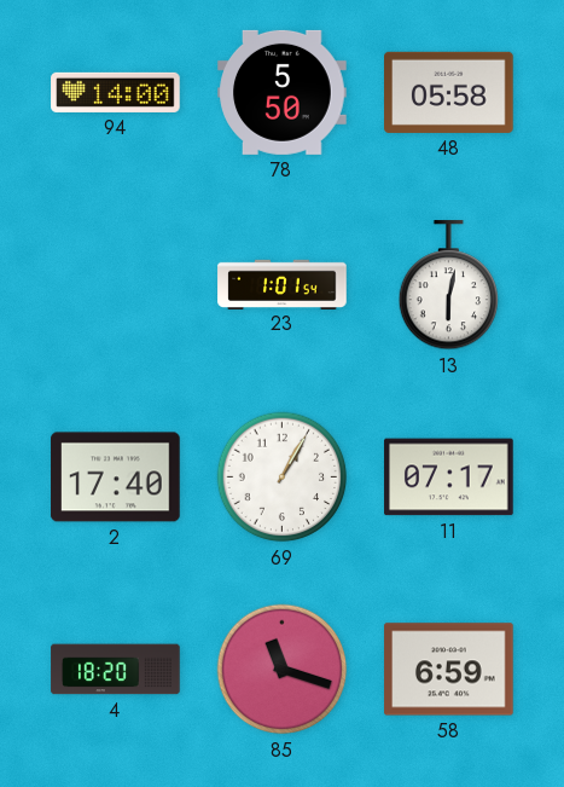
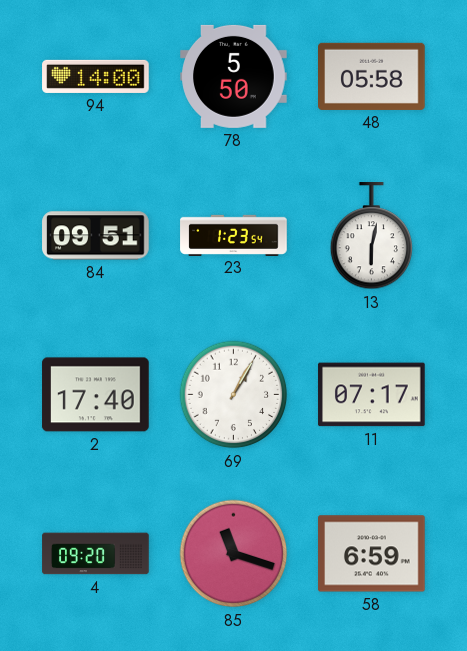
84: none -> 09:51
23: 1:01 -> 1:23
4: 18:20 -> 09:20
